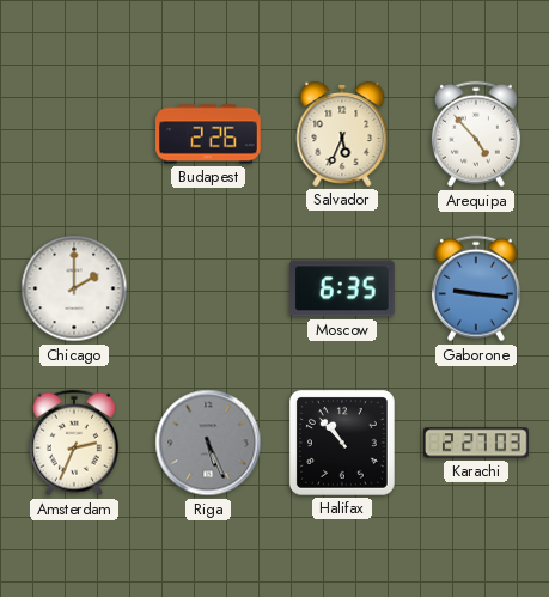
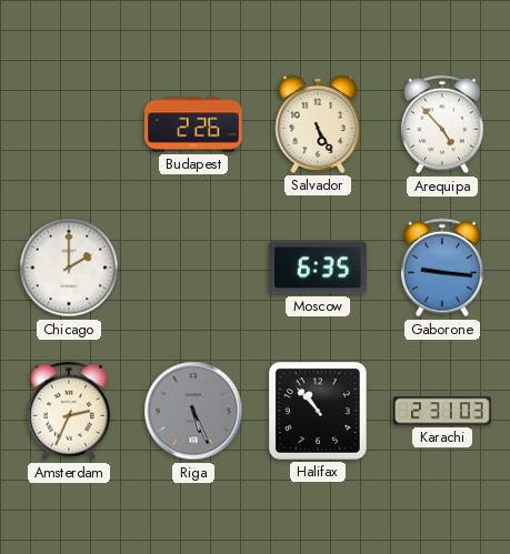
Salvador: 5:34 -> 5:25
Karachi: 2:27 -> 2:31
